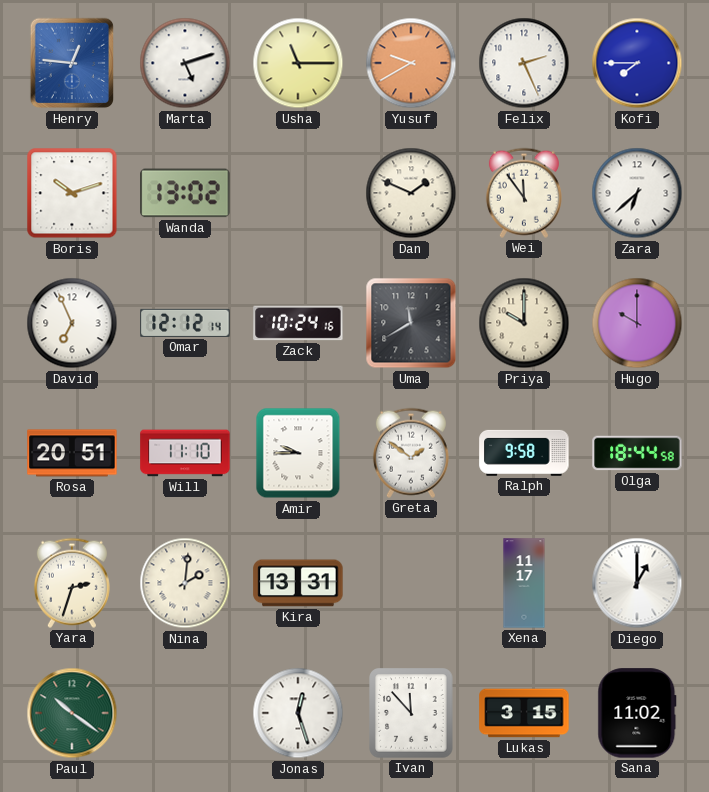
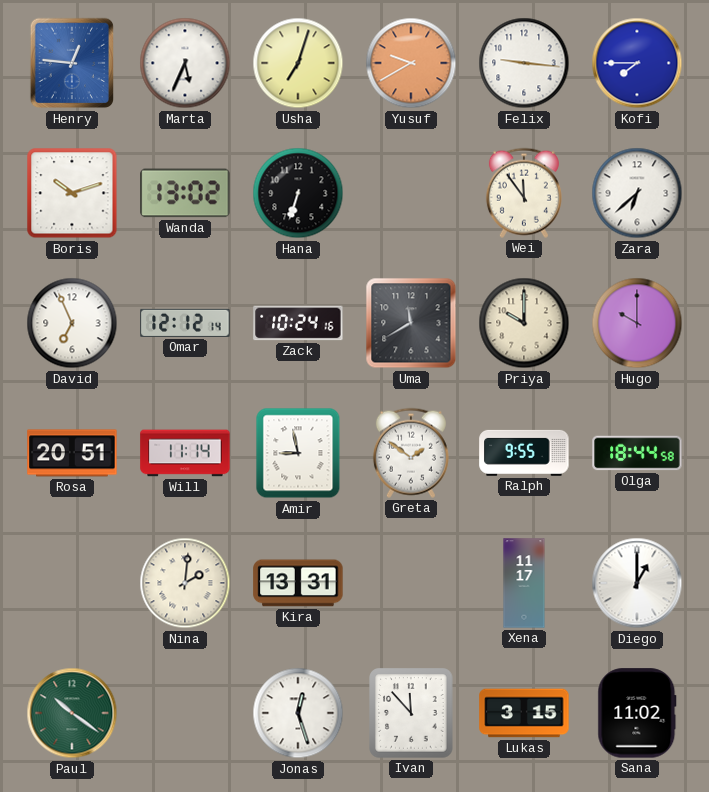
Marta: 5:12 -> 5:34
Usha: 11:15 -> 7:03
Felix: 2:26 -> 9:16
Hana: none -> 6:33
Dan: 1:49 -> none
Will: 11:10 -> 11:14
Amir: 9:45 -> 8:58
Ralph: 9:58 -> 9:55
Yara: 2:33 -> none
